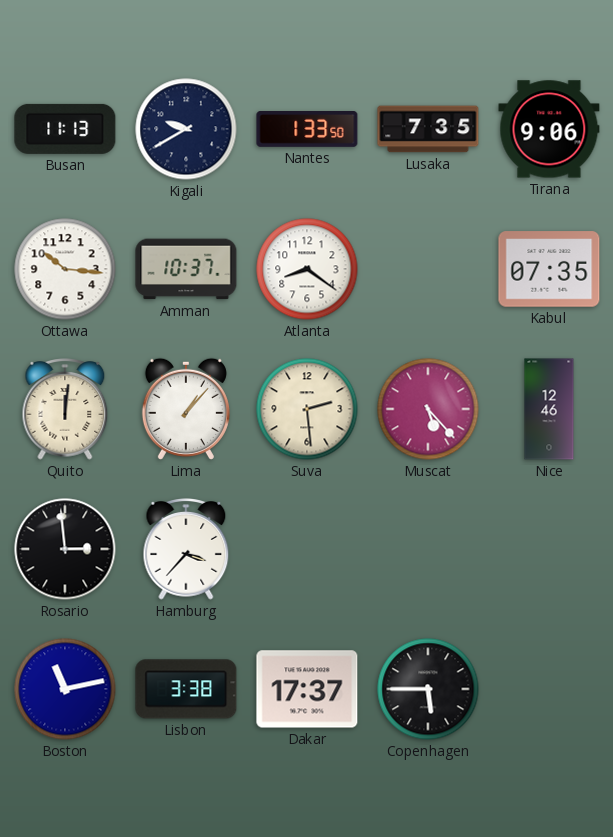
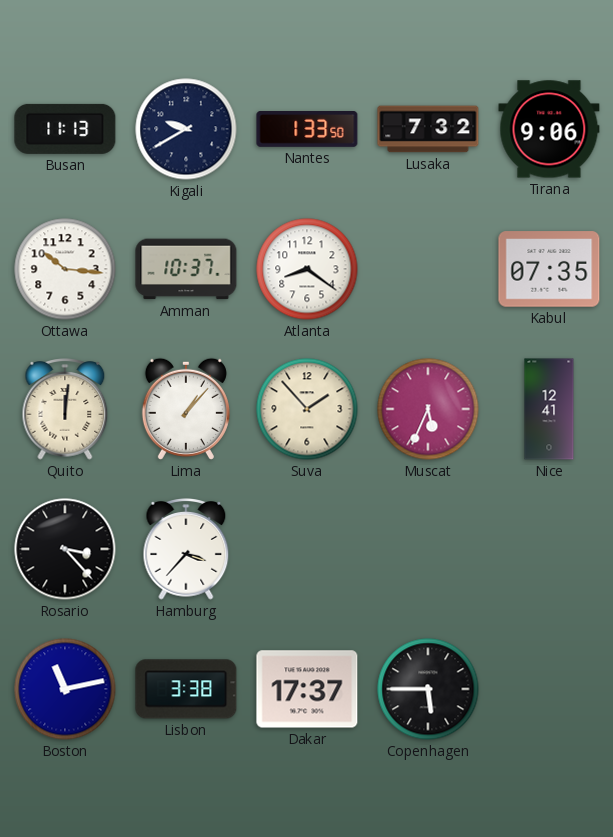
Lusaka: 7:35 -> 7:32
Suva: 2:29 -> 1:53
Muscat: 5:23 -> 5:34
Nice: 12:46 -> 12:41
Rosario: 2:59 -> 3:23
